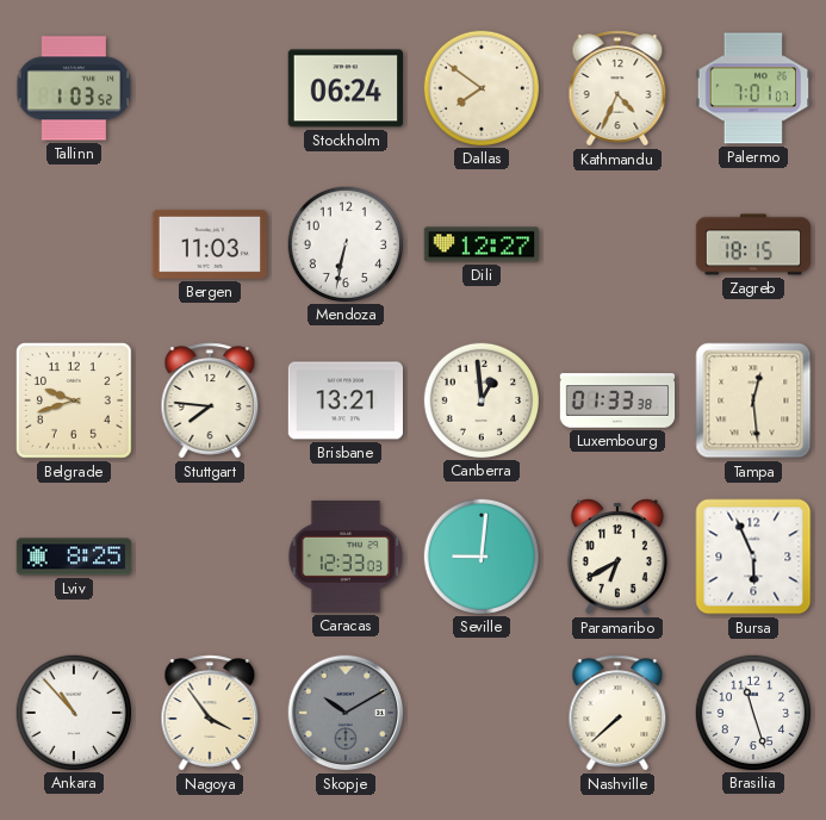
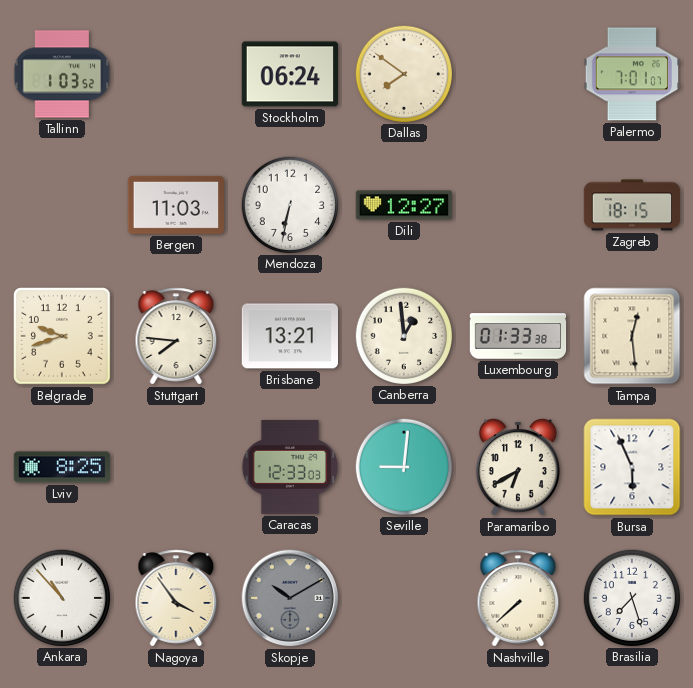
Kathmandu: 4:34 -> none
Brasilia: 11:27 -> 7:27
